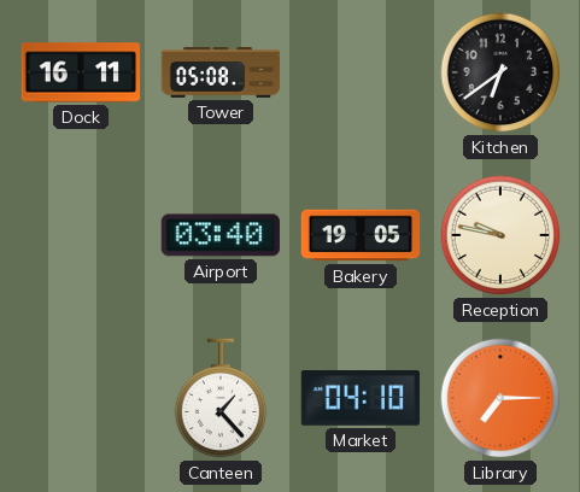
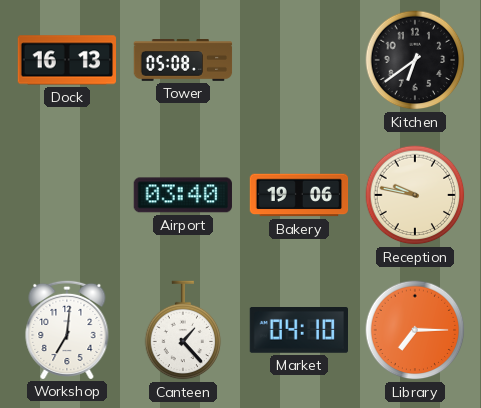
Dock: 16:11 -> 16:13
Bakery: 19:05 -> 19:06
Workshop: none -> 7:01
